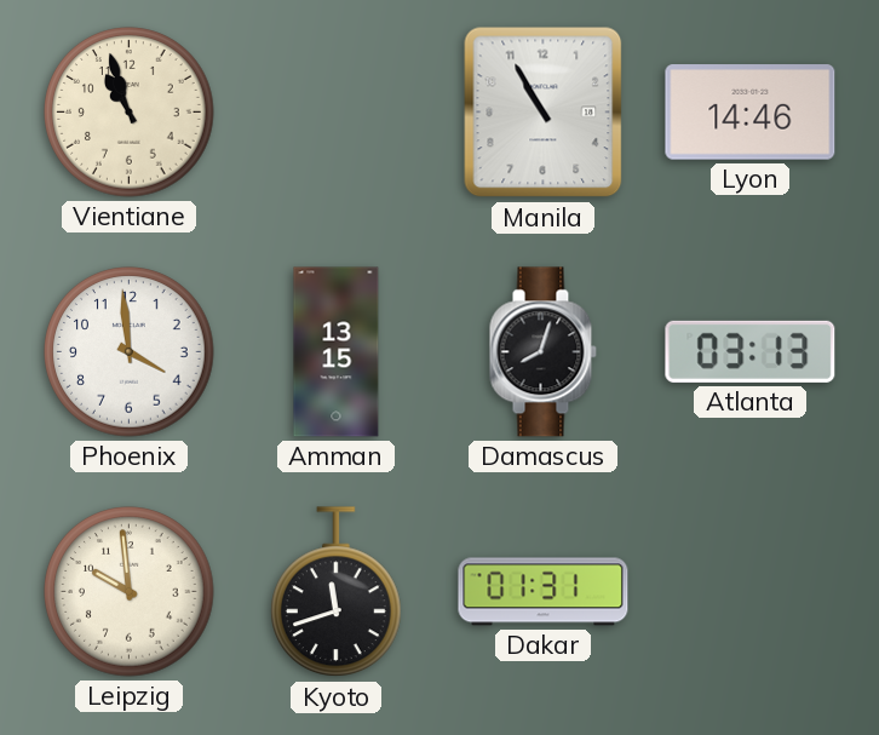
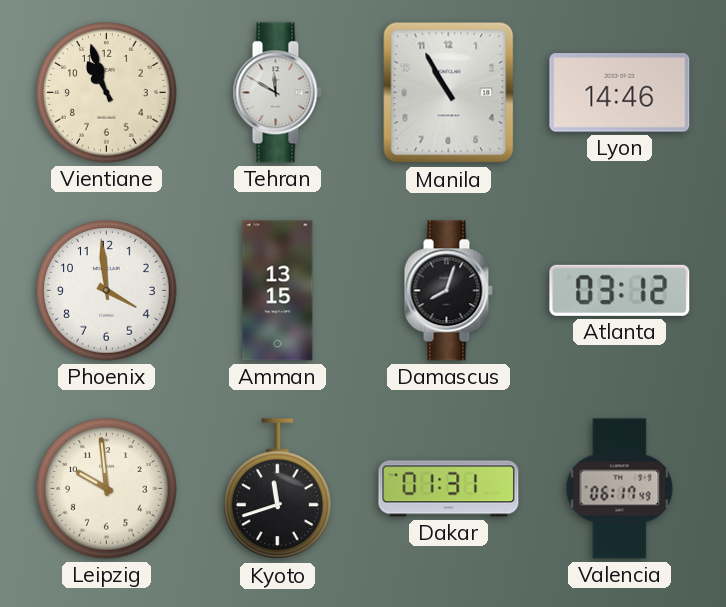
Tehran: none -> 11:50
Atlanta: 03:13 -> 03:12
Valencia: none -> 06:17
